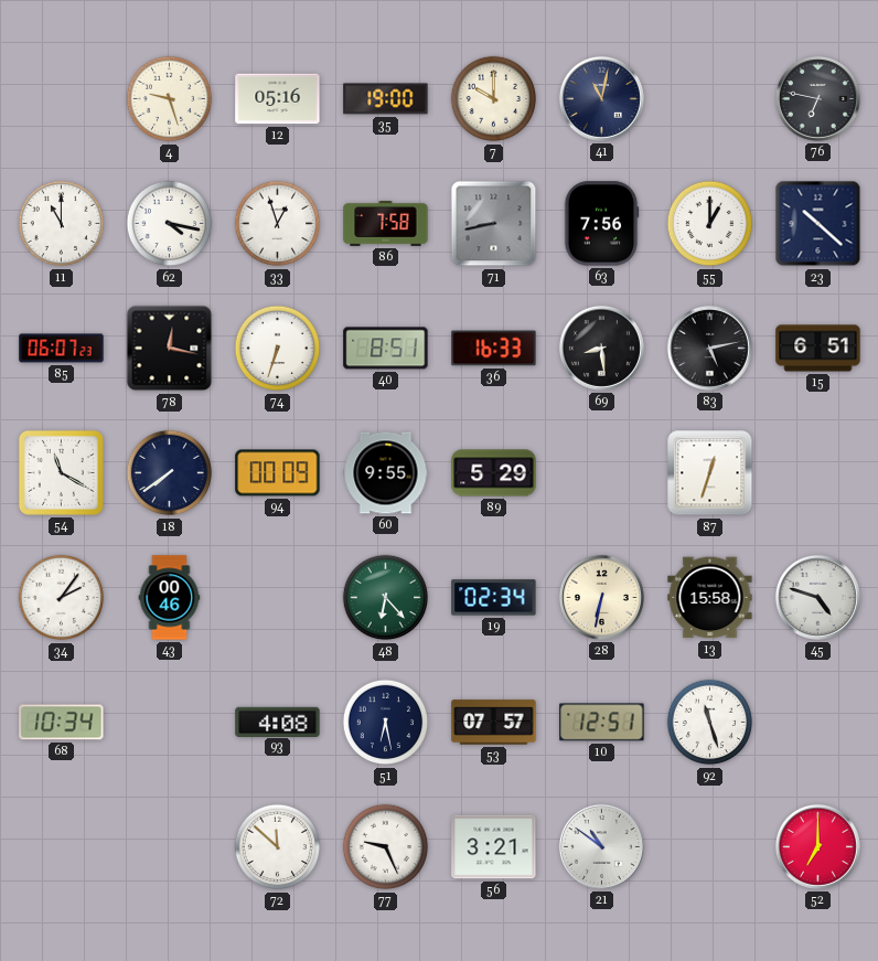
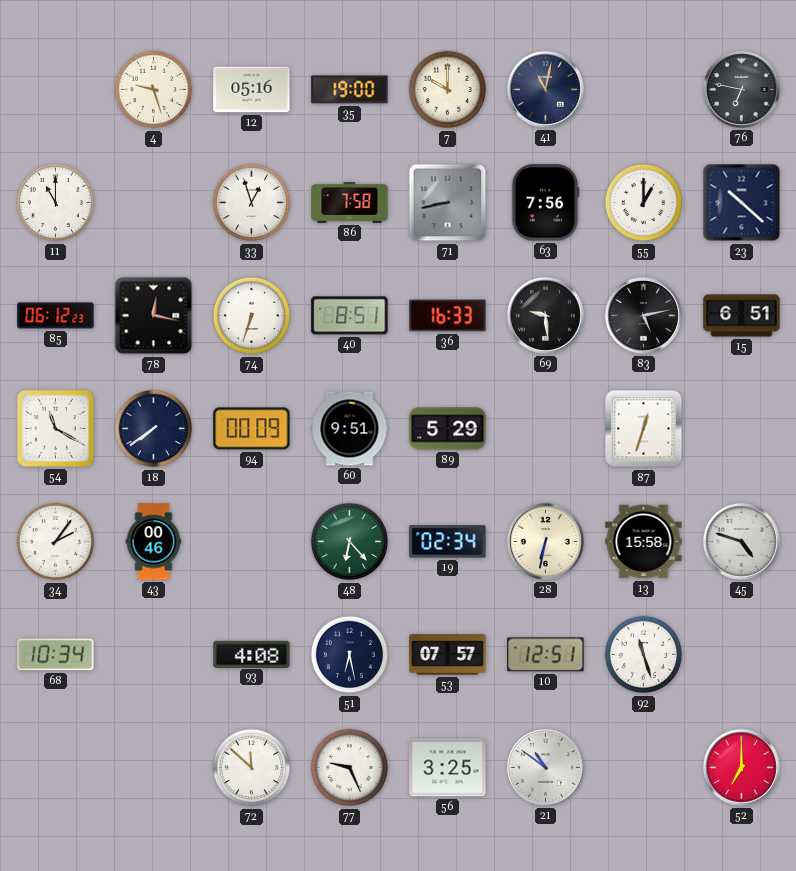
62: 4:17 -> none
85: 06:07 -> 06:12
69: 8:29 -> 9:29
60: 9:55 -> 9:51
56: 3:21 -> 3:25
